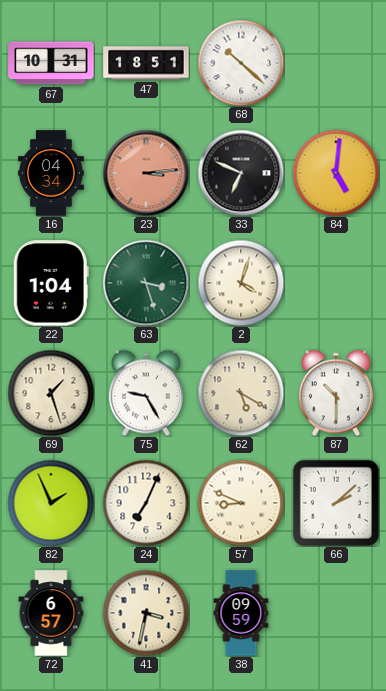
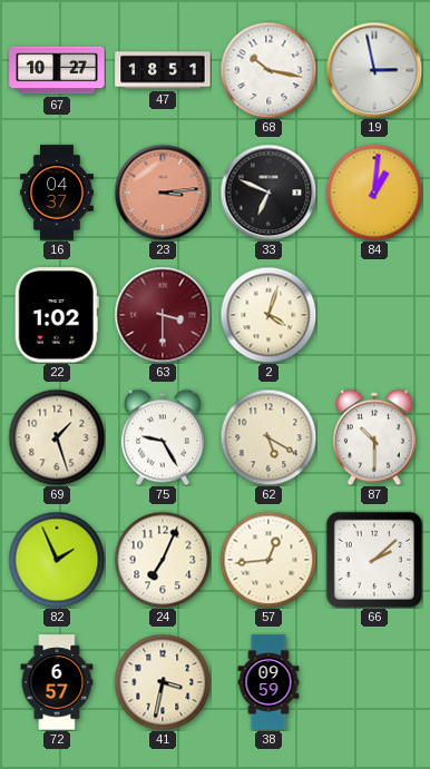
67: 10:31 -> 10:27
68: 10:22 -> 10:17
19: none -> 2:58
16: 04:34 -> 04:37
84: 5:01 -> 1:01
22: 1:04 -> 1:02
63: 3:27 -> 3:30
63 dial: green -> burgundy
57: 8:49 -> 12:44
